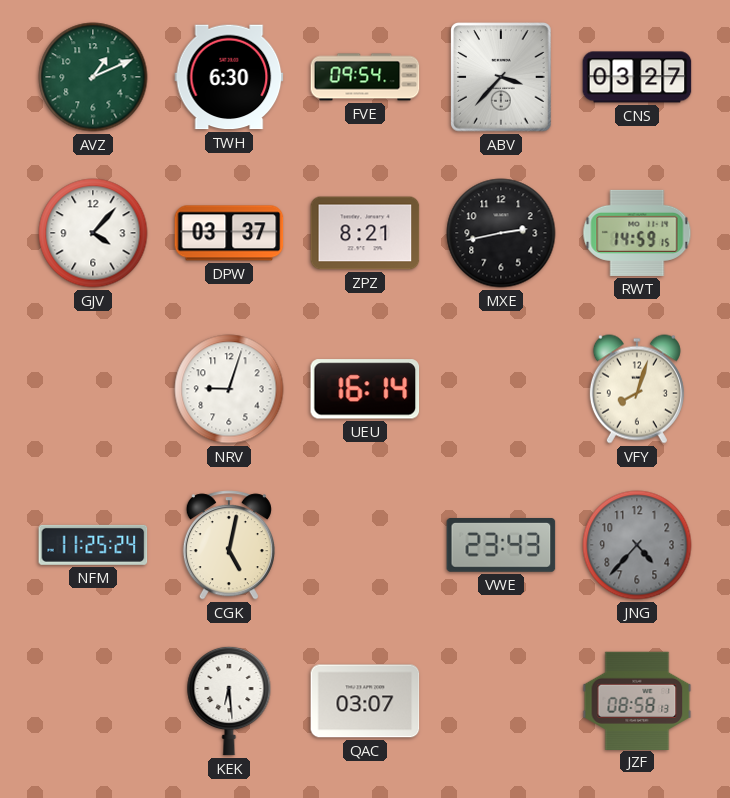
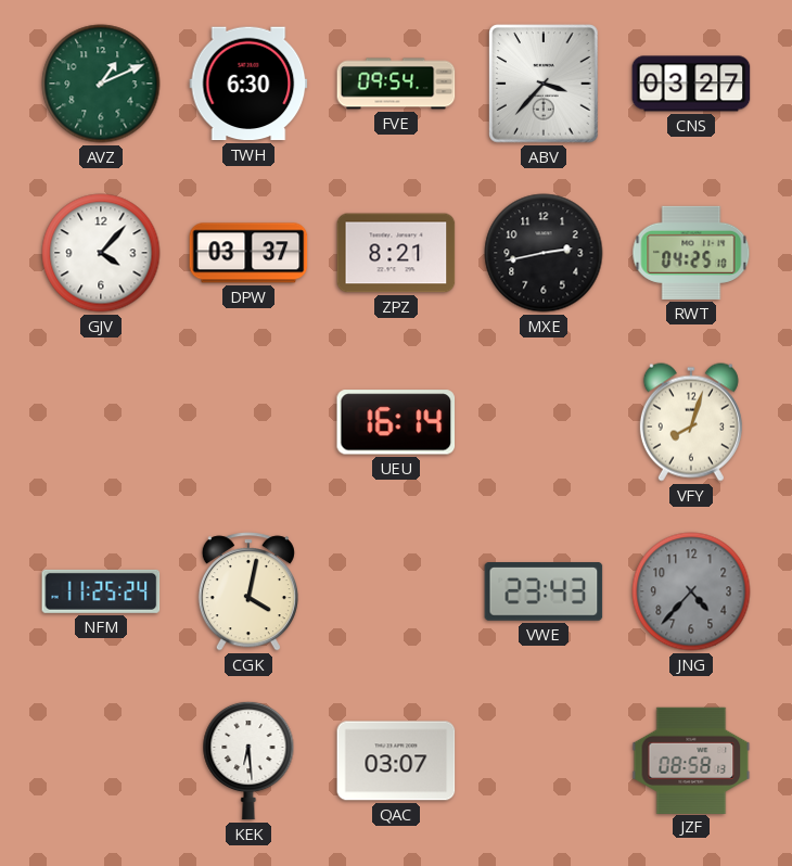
RWT: 14:59 -> 04:25
NRV: 9:03 -> none
CGK: 5:02 -> 4:02
